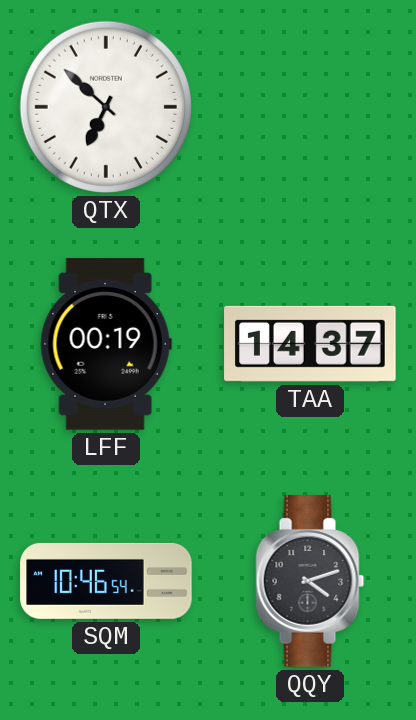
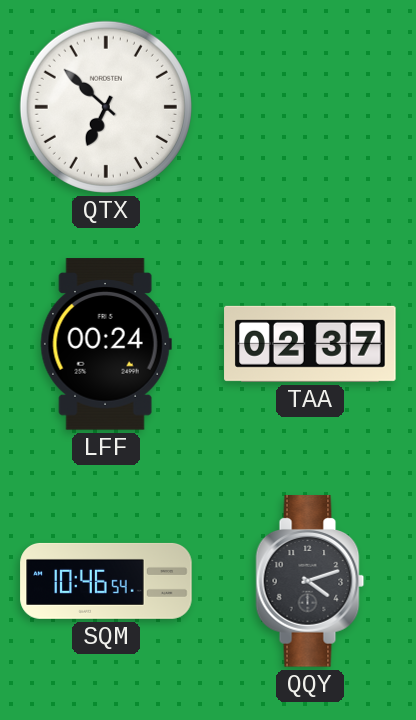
LFF: 00:19 -> 00:24
TAA: 14:37 -> 02:37
